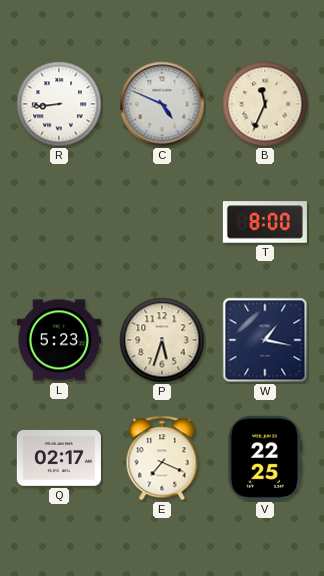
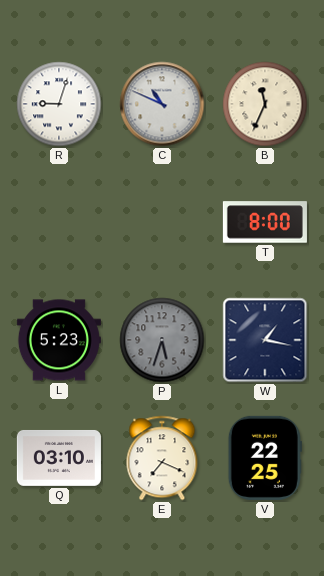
R: 8:44 -> 9:03
C: 4:49 -> 10:49
P dial: cream -> grey
Q: 02:17 -> 03:10
